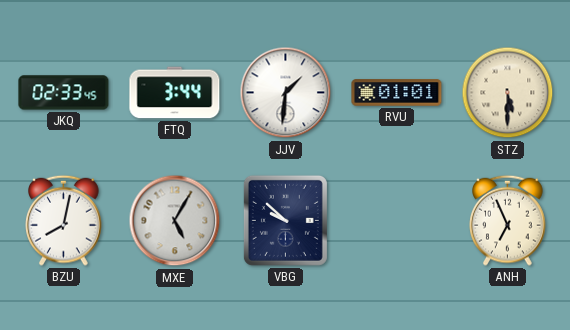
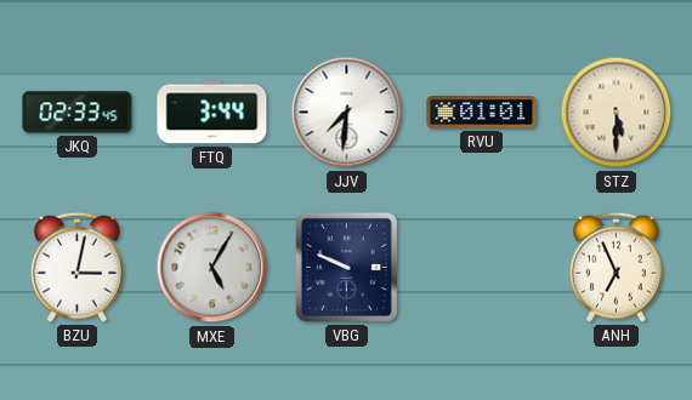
JJV: 1:31 -> 7:31
BZU: 8:02 -> 3:02
VBG: 9:52 -> 9:49
